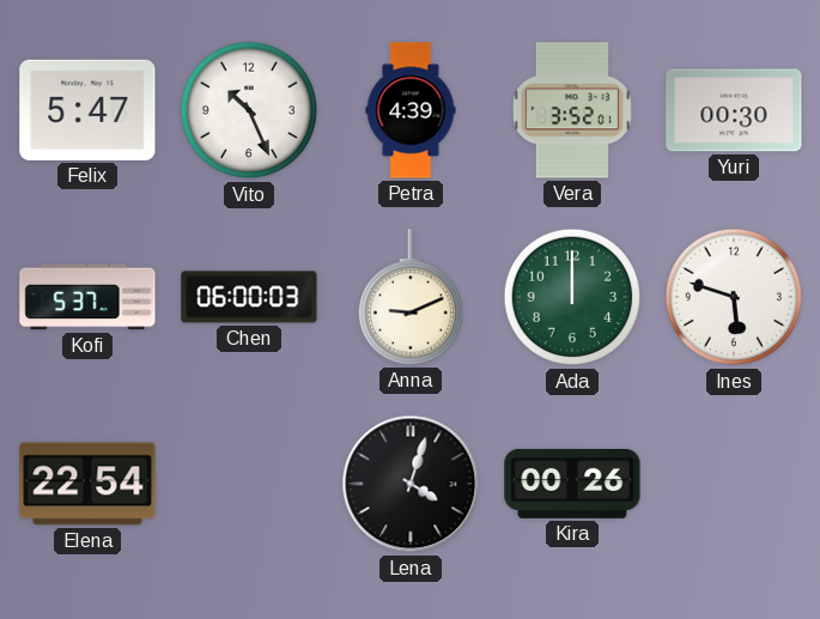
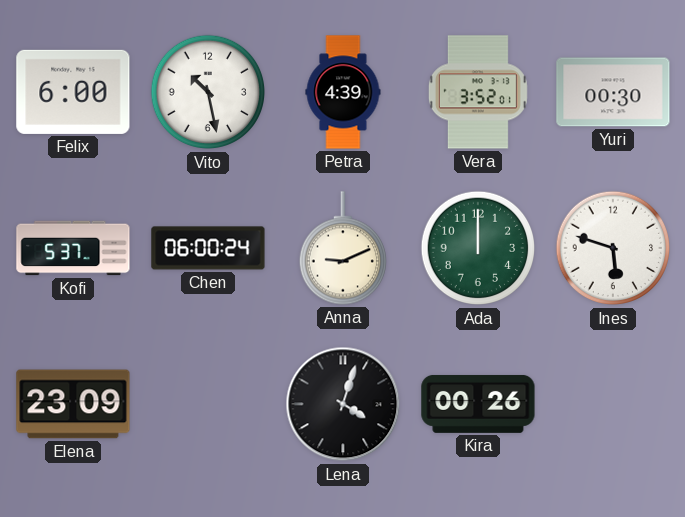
Felix: 5:47 -> 6:00
Vito: 10:26 -> 10:28
Chen: 06:00:03 -> 06:00:24
Elena: 22:54 -> 23:09
